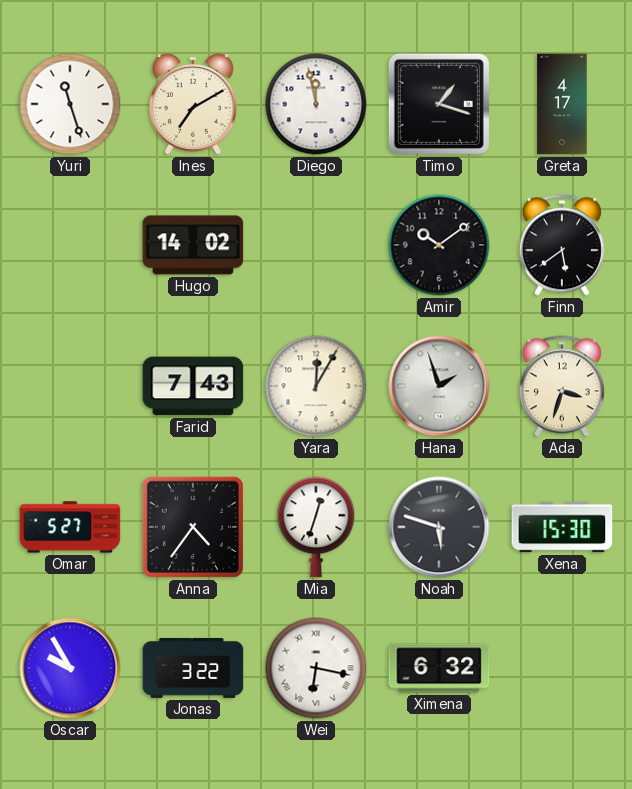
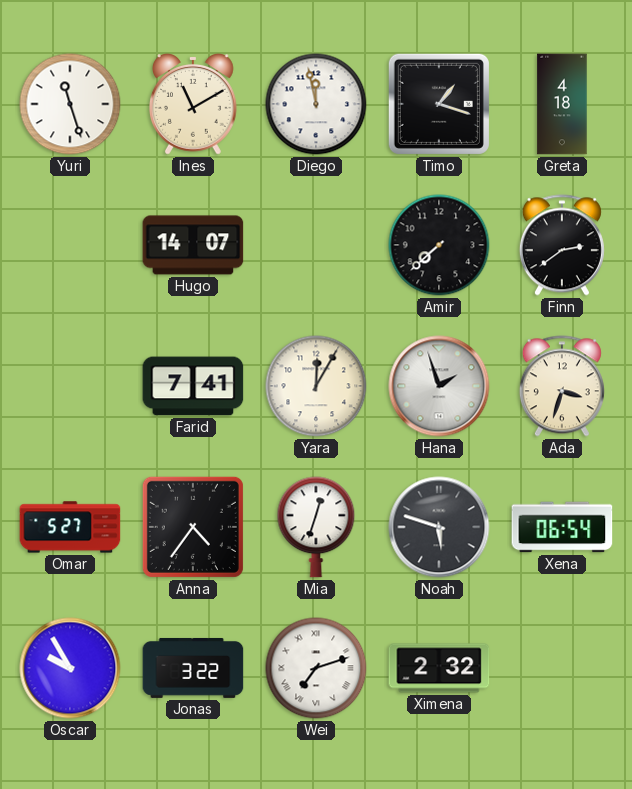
Ines: 7:10 -> 11:10
Greta: 4:17 -> 4:18
Hugo: 14:02 -> 14:07
Amir: 10:09 -> 7:38
Finn: 5:39 -> 2:39
Farid: 7:43 -> 7:41
Xena: 15:30 -> 06:54
Wei: 6:17 -> 7:12
Ximena: 6:32 -> 2:32
